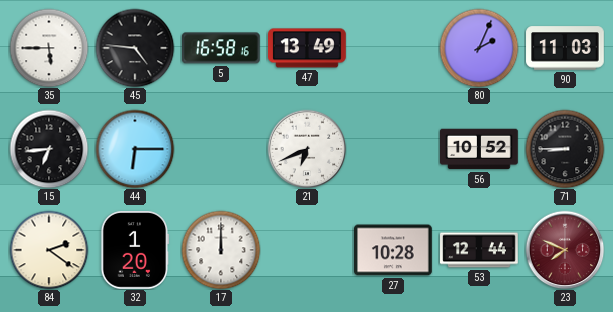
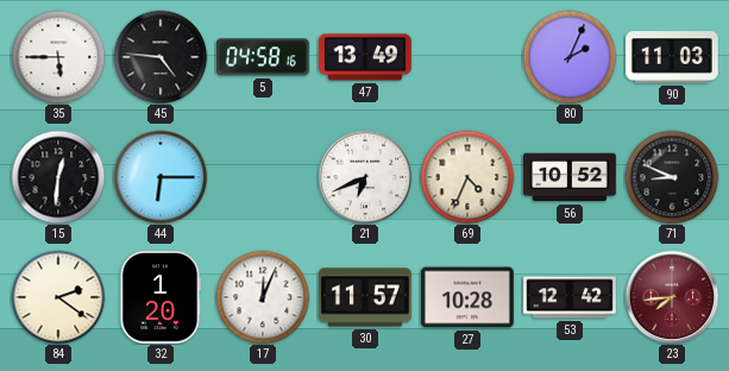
5: 16:58 -> 04:58
15: 6:44 -> 12:31
69: none -> 4:34
71: 8:45 -> 8:49
17: 12:00 -> 12:04
30: none -> 11:57
53: 12:44 -> 12:42
23: 7:49 -> 7:44
